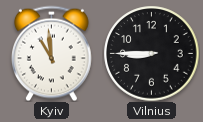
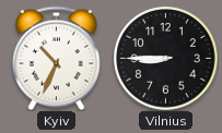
Kyiv: 10:59 -> 10:34
